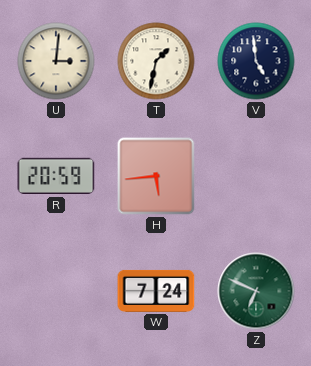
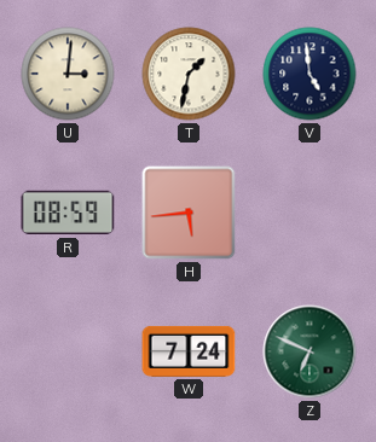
R: 20:59 -> 08:59
